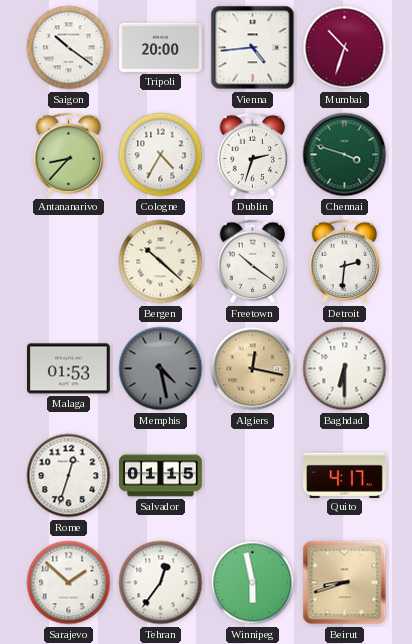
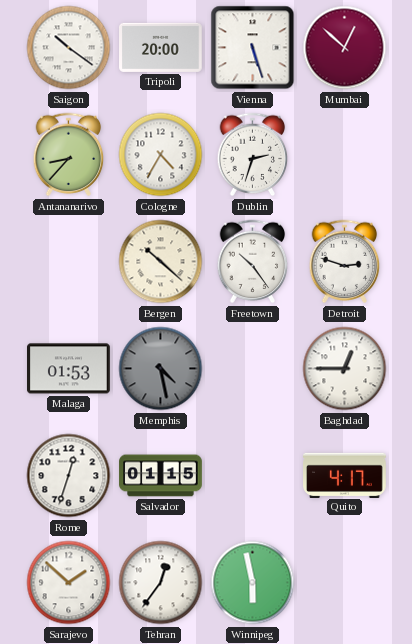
Vienna: 4:44 -> 5:27
Mumbai: 10:33 -> 12:52
Chennai: 3:48 -> none
Freetown: 10:21 -> 10:24
Detroit: 2:31 -> 2:48
Algiers: 12:17 -> none
Baghdad: 6:30 -> 12:45
Beirut: 8:42 -> none
